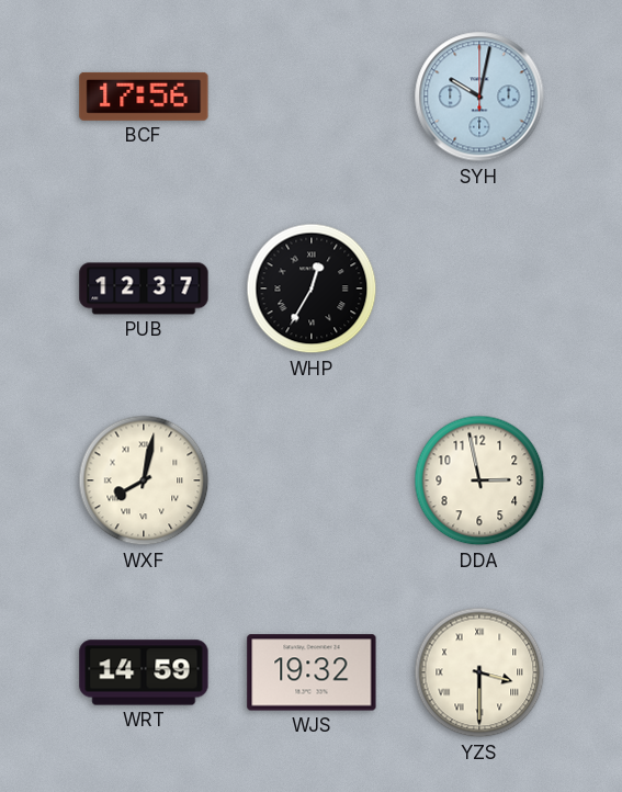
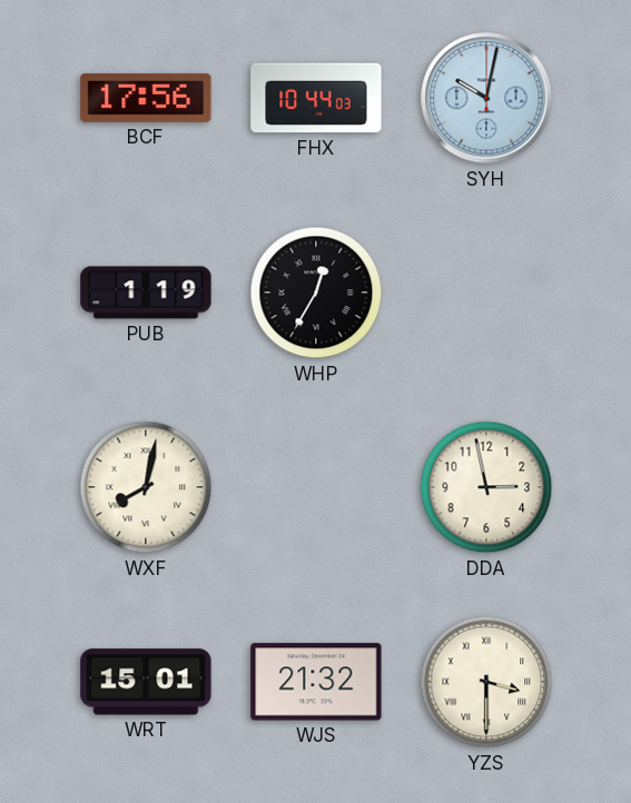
FHX: none -> 10:44
PUB: 12:37 -> 1:19
WRT: 14:59 -> 15:01
WJS: 19:32 -> 21:32
